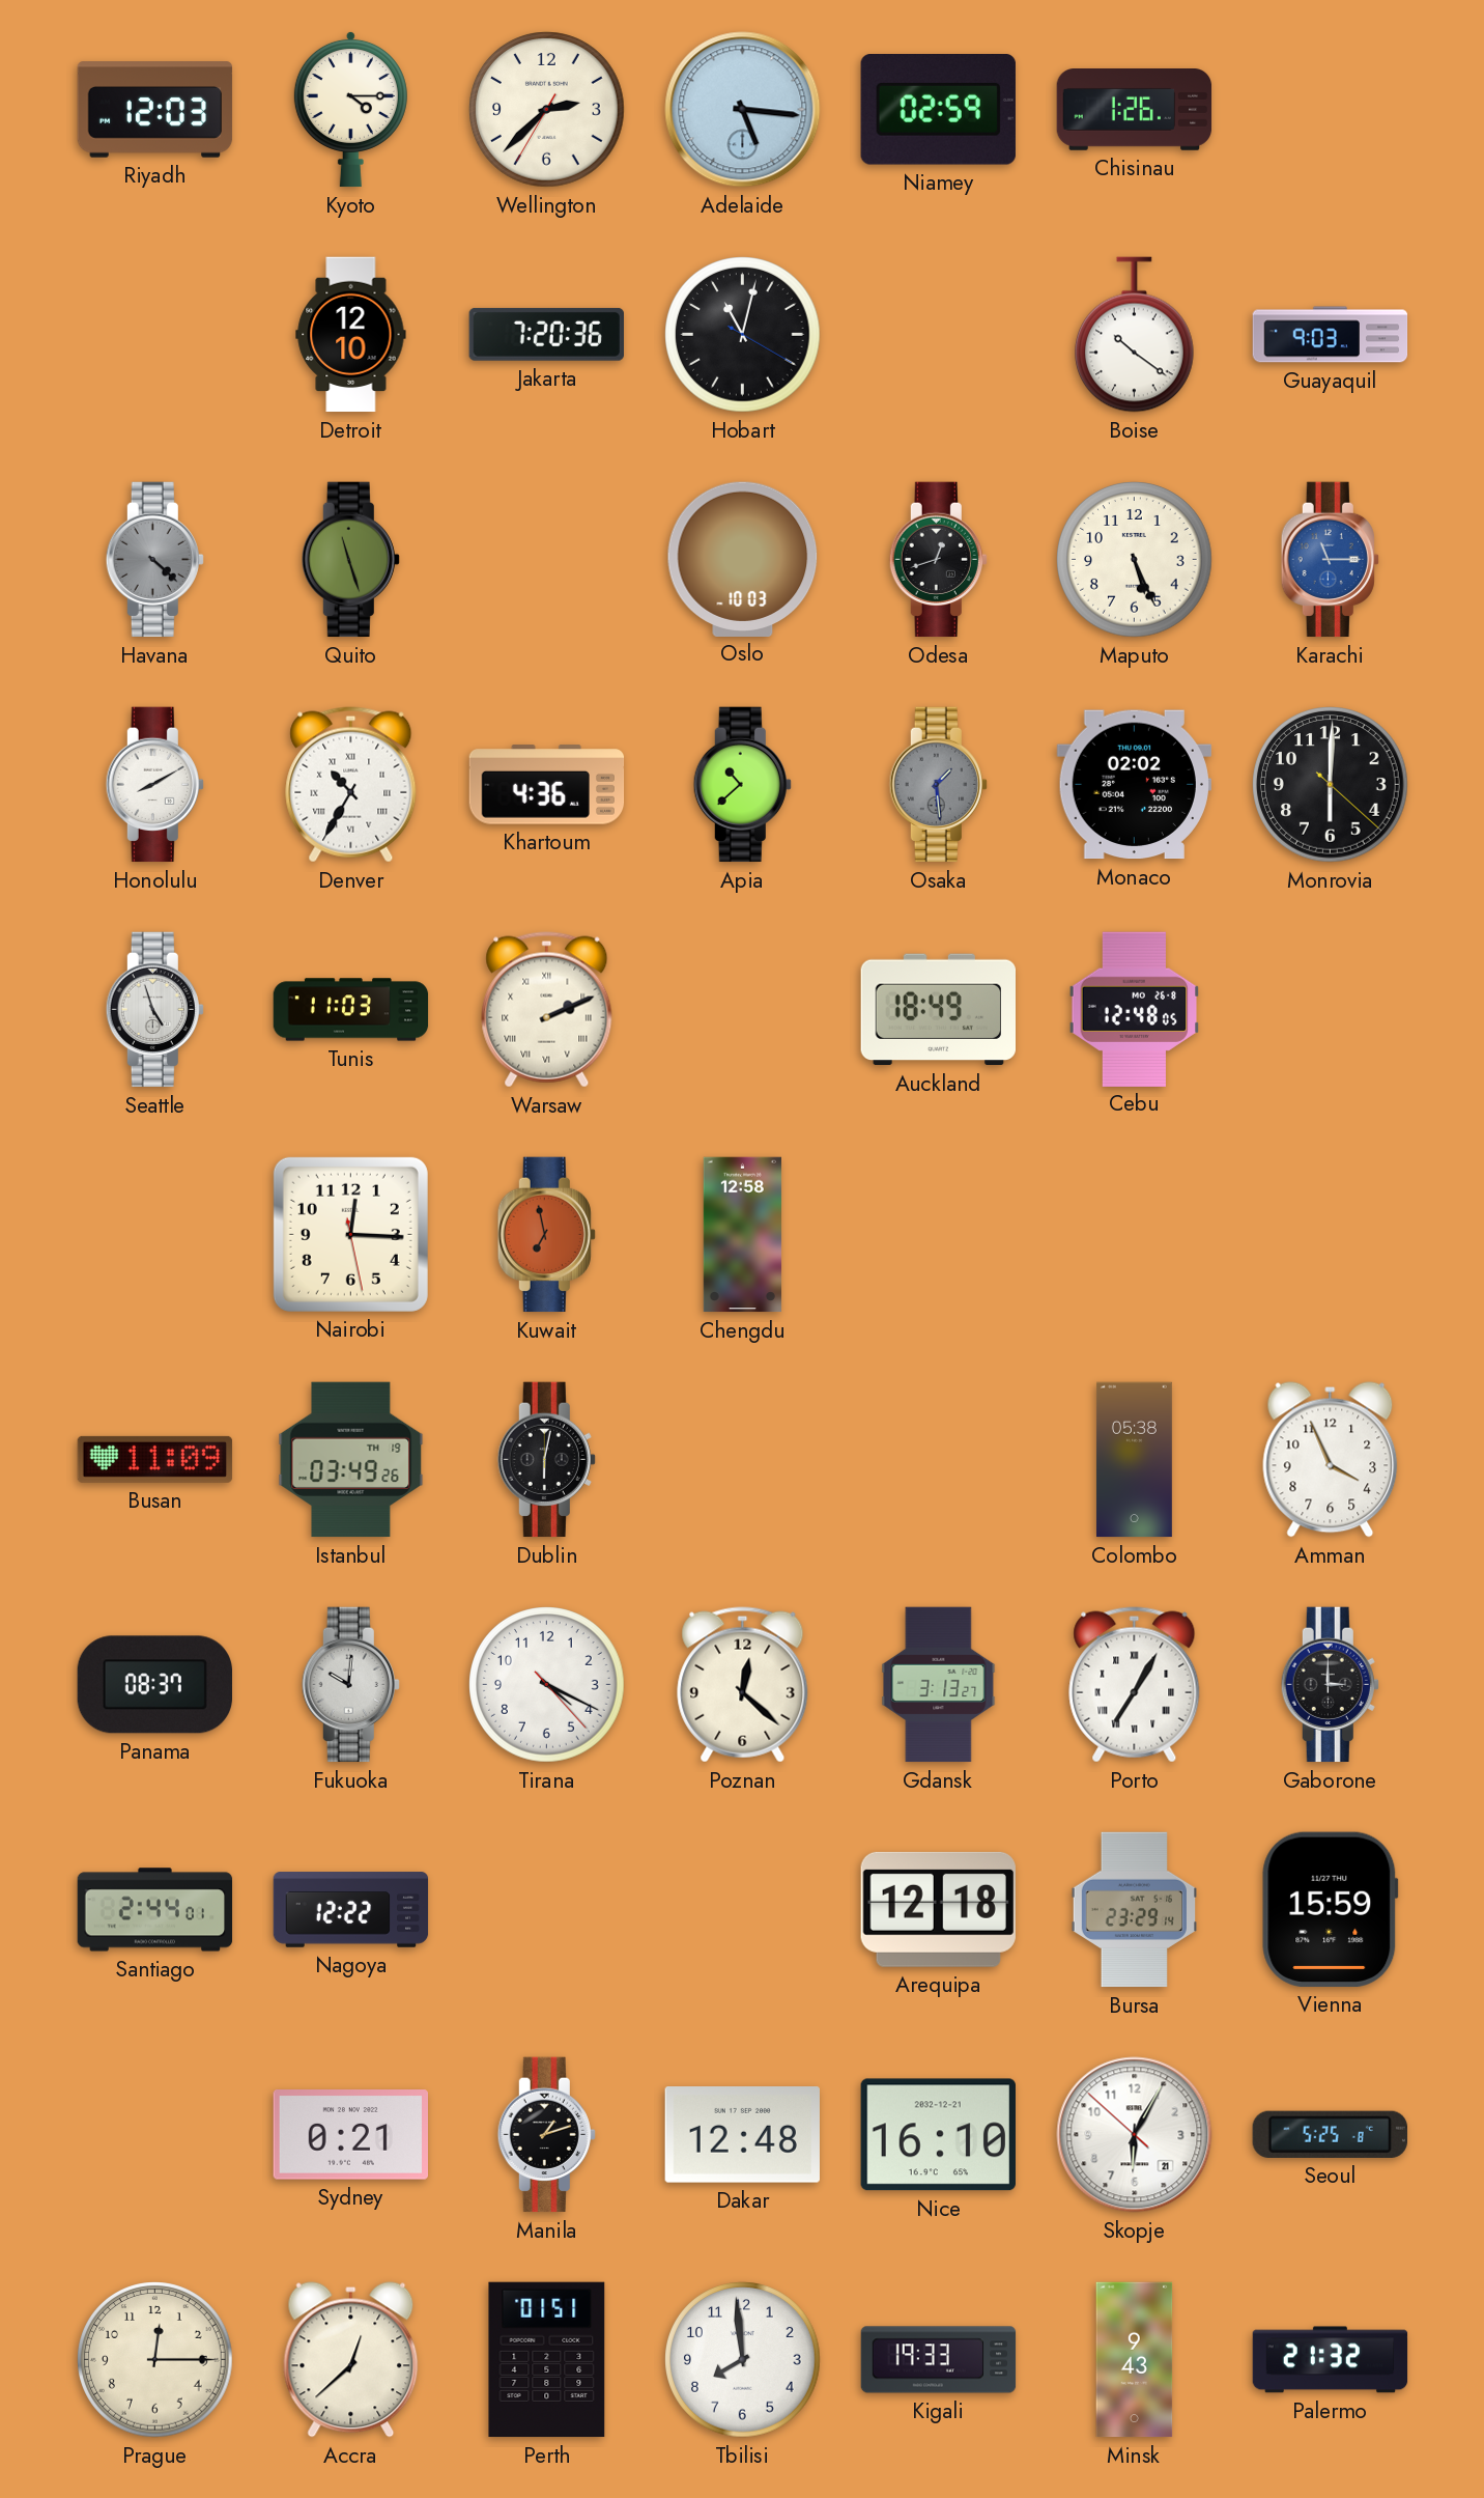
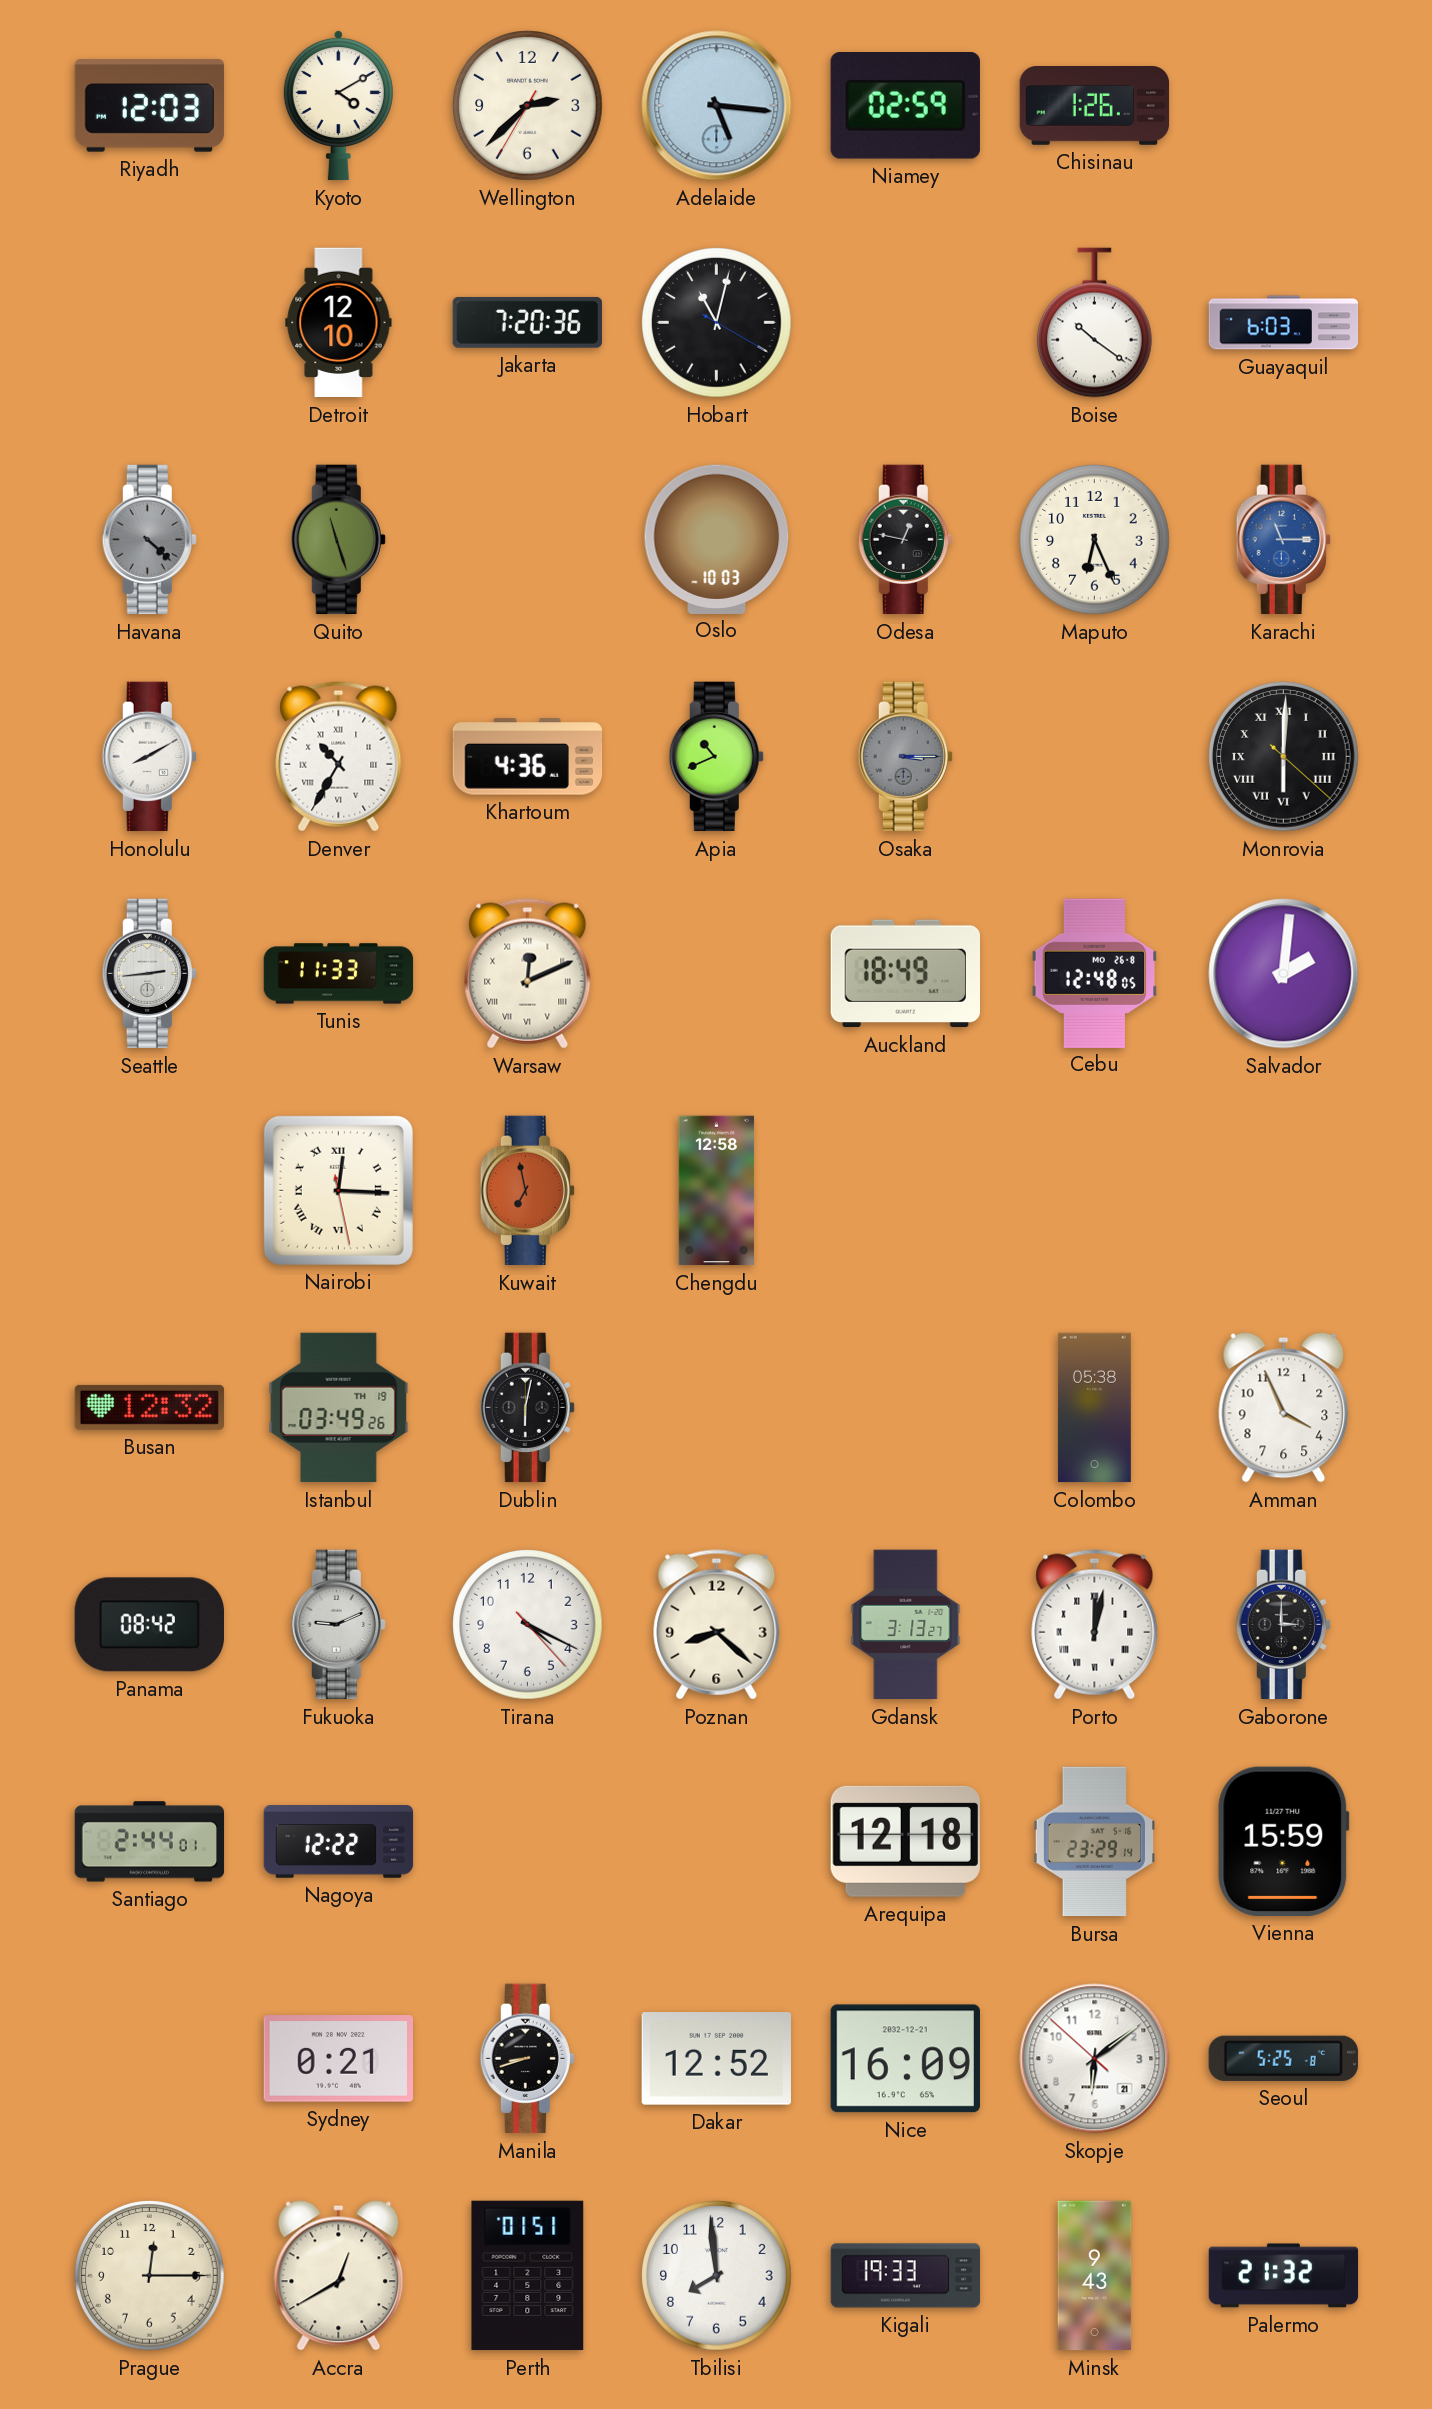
Kyoto: 4:15 -> 4:10
Guayaquil: 9:03 -> 6:03
Odesa: 12:42 -> 12:47
Maputo: 5:26 -> 6:26
Apia: 10:38 -> 10:41
Osaka: 1:29 -> 3:15
Monaco: 02:02 -> none
Monrovia numerals: Arabic -> Roman
Seattle: 4:57 -> 2:44
Tunis: 11:03 -> 11:33
Warsaw: 2:11 -> 12:11
Salvador: none -> 2:01
Nairobi numerals: Arabic -> Roman
Busan: 11:09 -> 12:32
Panama: 08:37 -> 08:42
Fukuoka: 10:01 -> 9:11
Poznan: 12:22 -> 8:22
Porto: 7:05 -> 12:02
Manila: 1:12 -> 8:42
Dakar: 12:48 -> 12:52
Nice: 16:10 -> 16:09
Skopje: 6:04 -> 6:08
Accra: 12:38 -> 12:40
